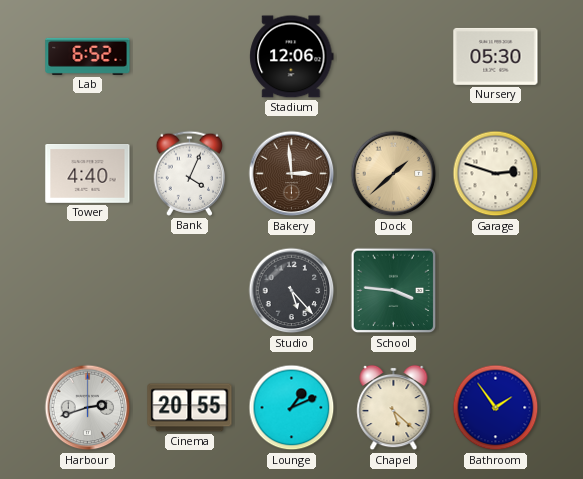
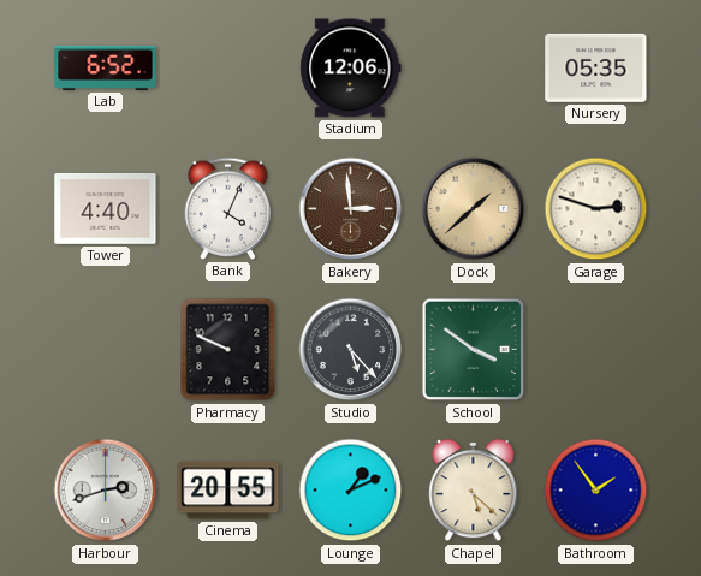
Nursery: 05:30 -> 05:35
Pharmacy: none -> 9:49
School: 3:46 -> 3:51
